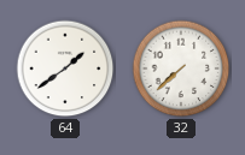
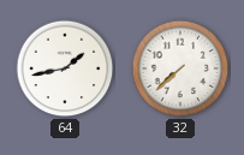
64: 1:39 -> 1:43
